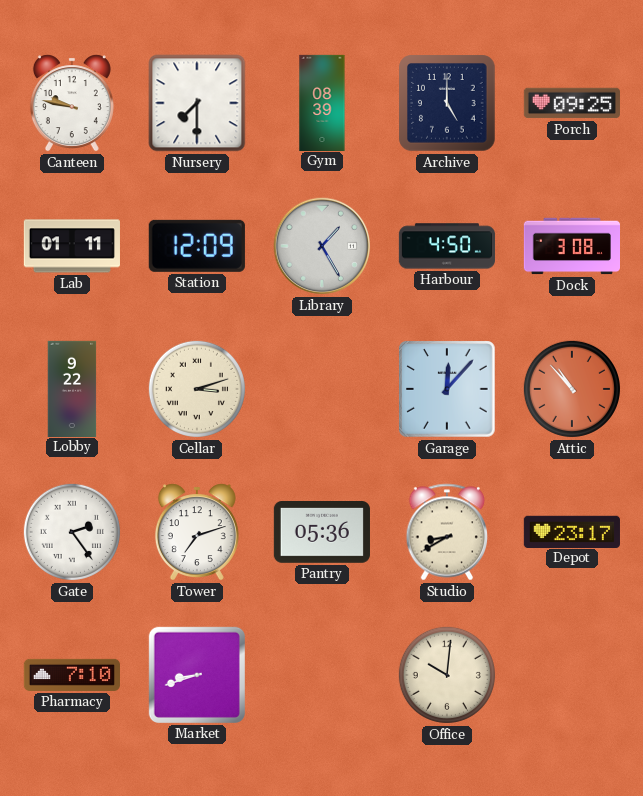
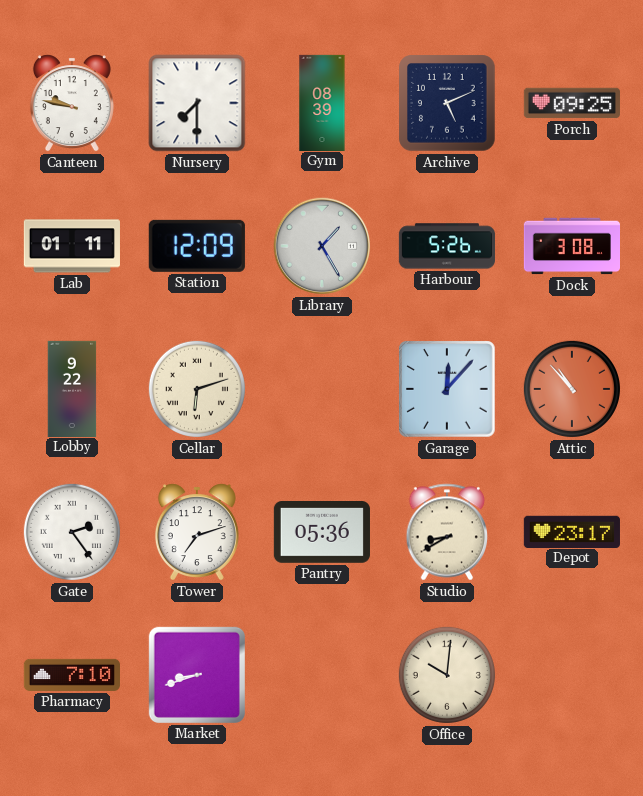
Archive: 5:00 -> 5:11
Harbour: 4:50 -> 5:26
Cellar: 3:12 -> 6:12
